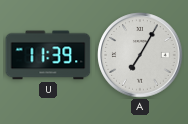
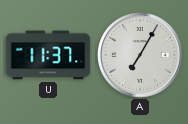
U: 11:39 -> 11:37
